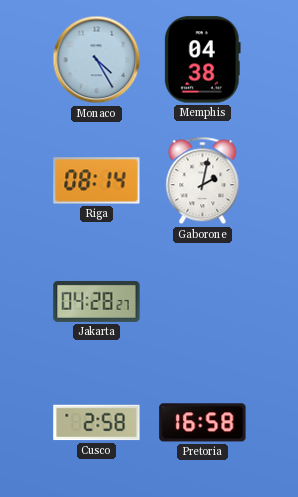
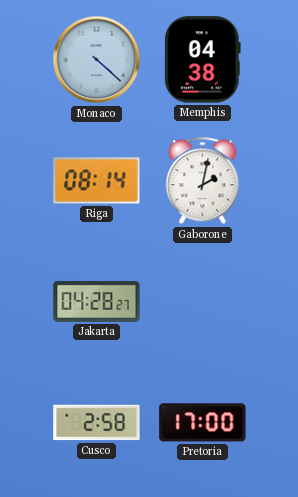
Monaco: 4:25 -> 4:22
Pretoria: 16:58 -> 17:00
